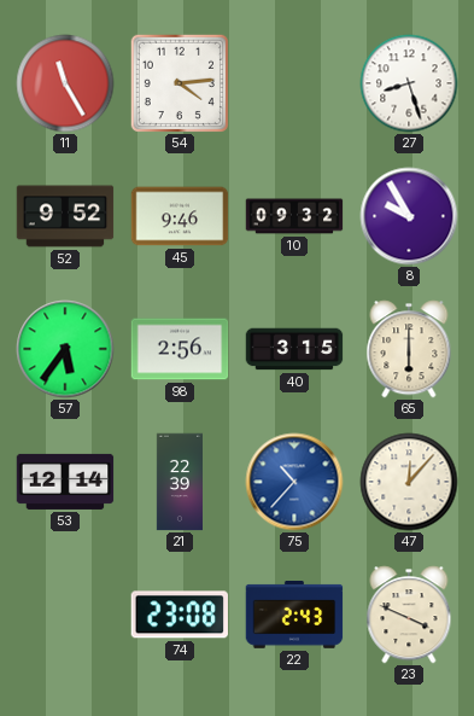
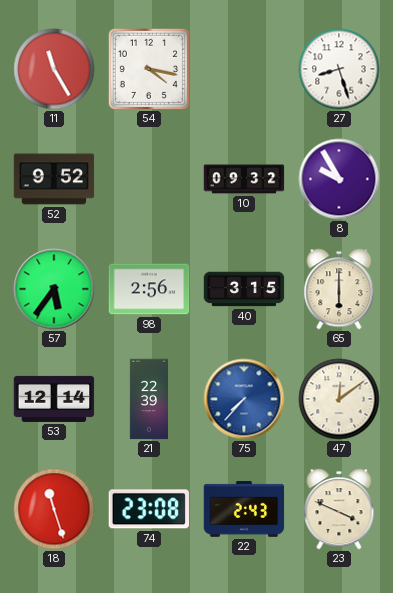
54: 4:14 -> 4:17
45: 9:46 -> none
75: 10:37 -> 7:37
47: 12:07 -> 12:09
18: none -> 11:27
